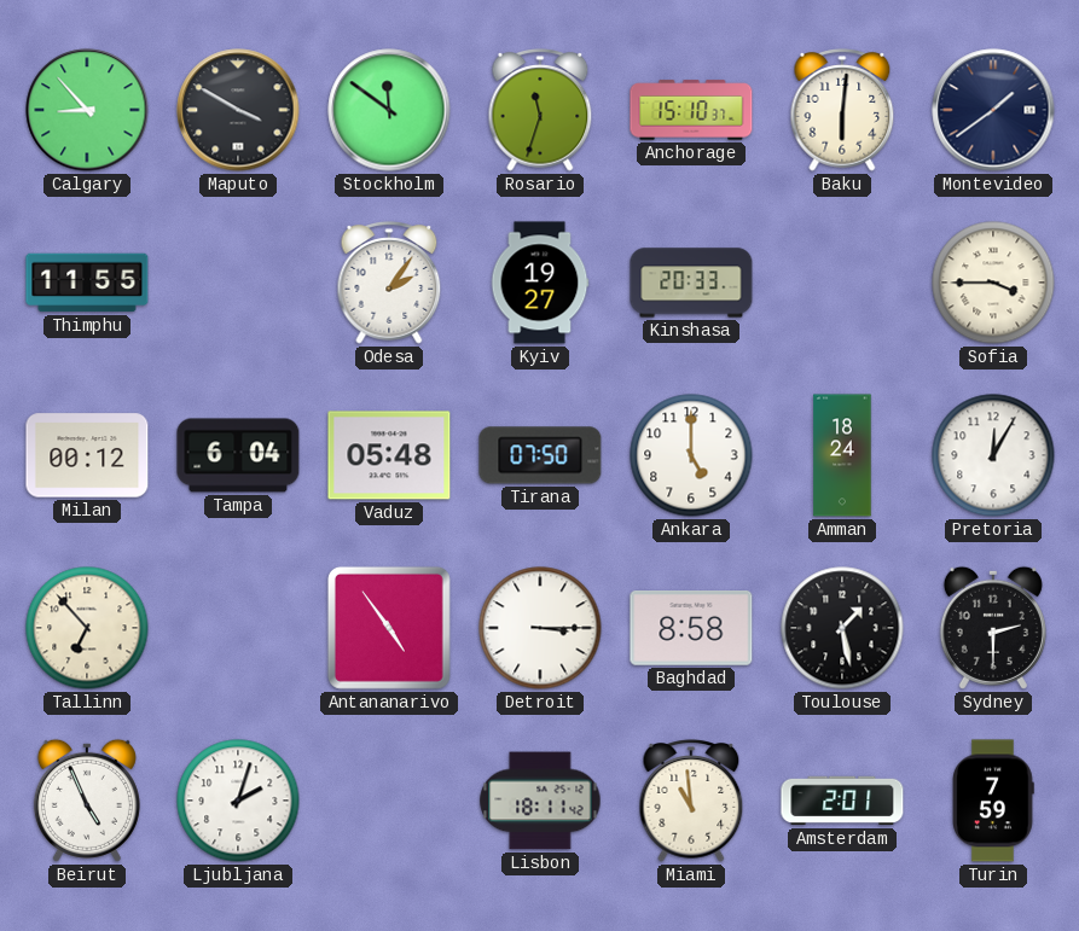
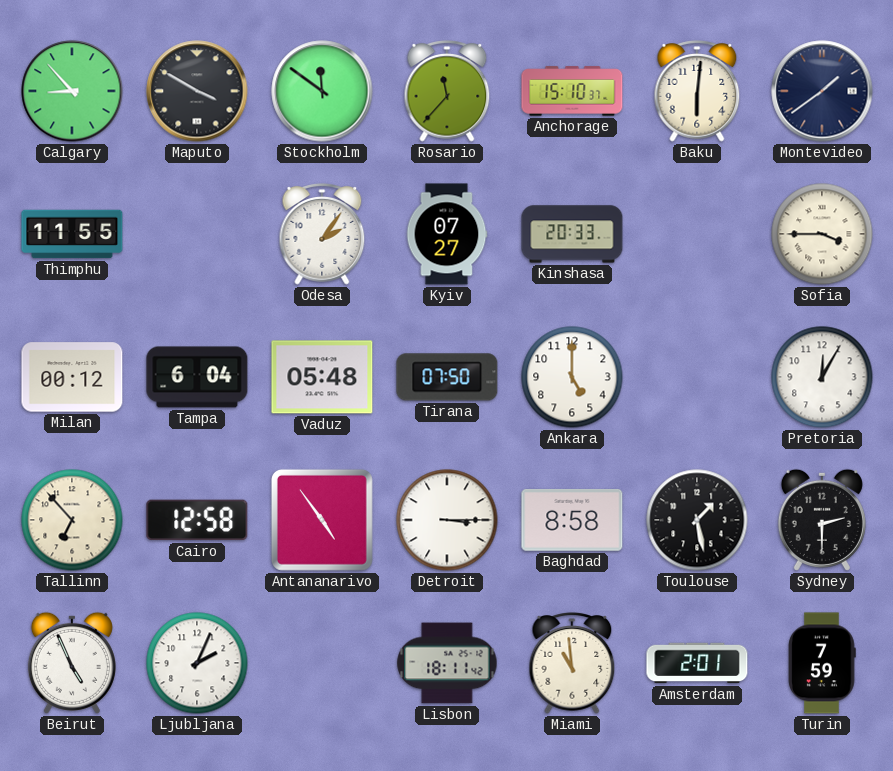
Rosario: 11:33 -> 11:37
Kyiv: 19:27 -> 07:27
Amman: 18:24 -> none
Cairo: none -> 12:58
Ljubljana: 2:03 -> 2:04
